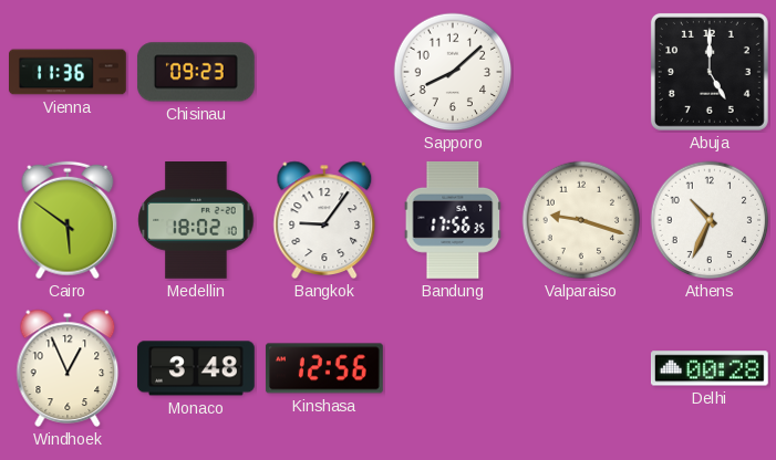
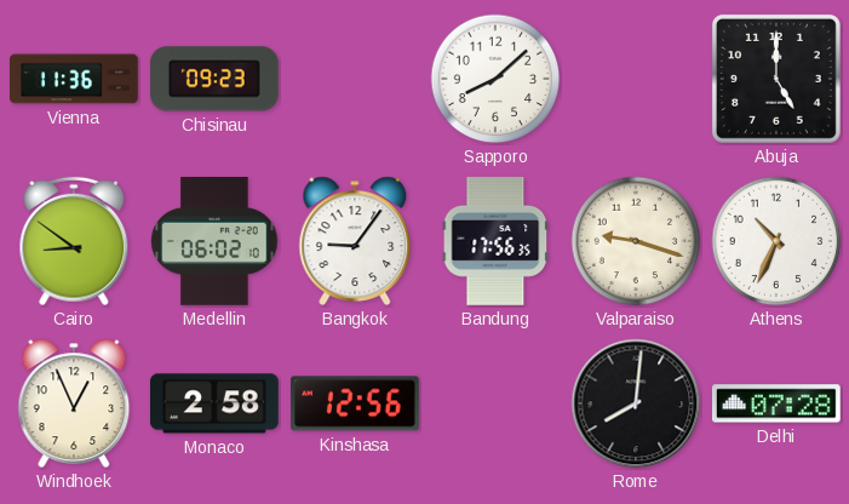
Cairo: 5:51 -> 8:51
Medellin: 18:02 -> 06:02
Monaco: 3:48 -> 2:58
Rome: none -> 8:01
Delhi: 00:28 -> 07:28
